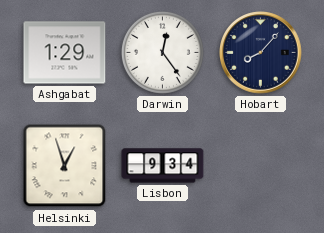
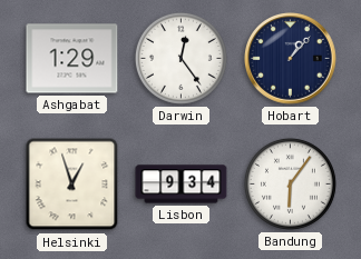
Hobart: 8:07 -> 1:07
Bandung: none -> 6:06
